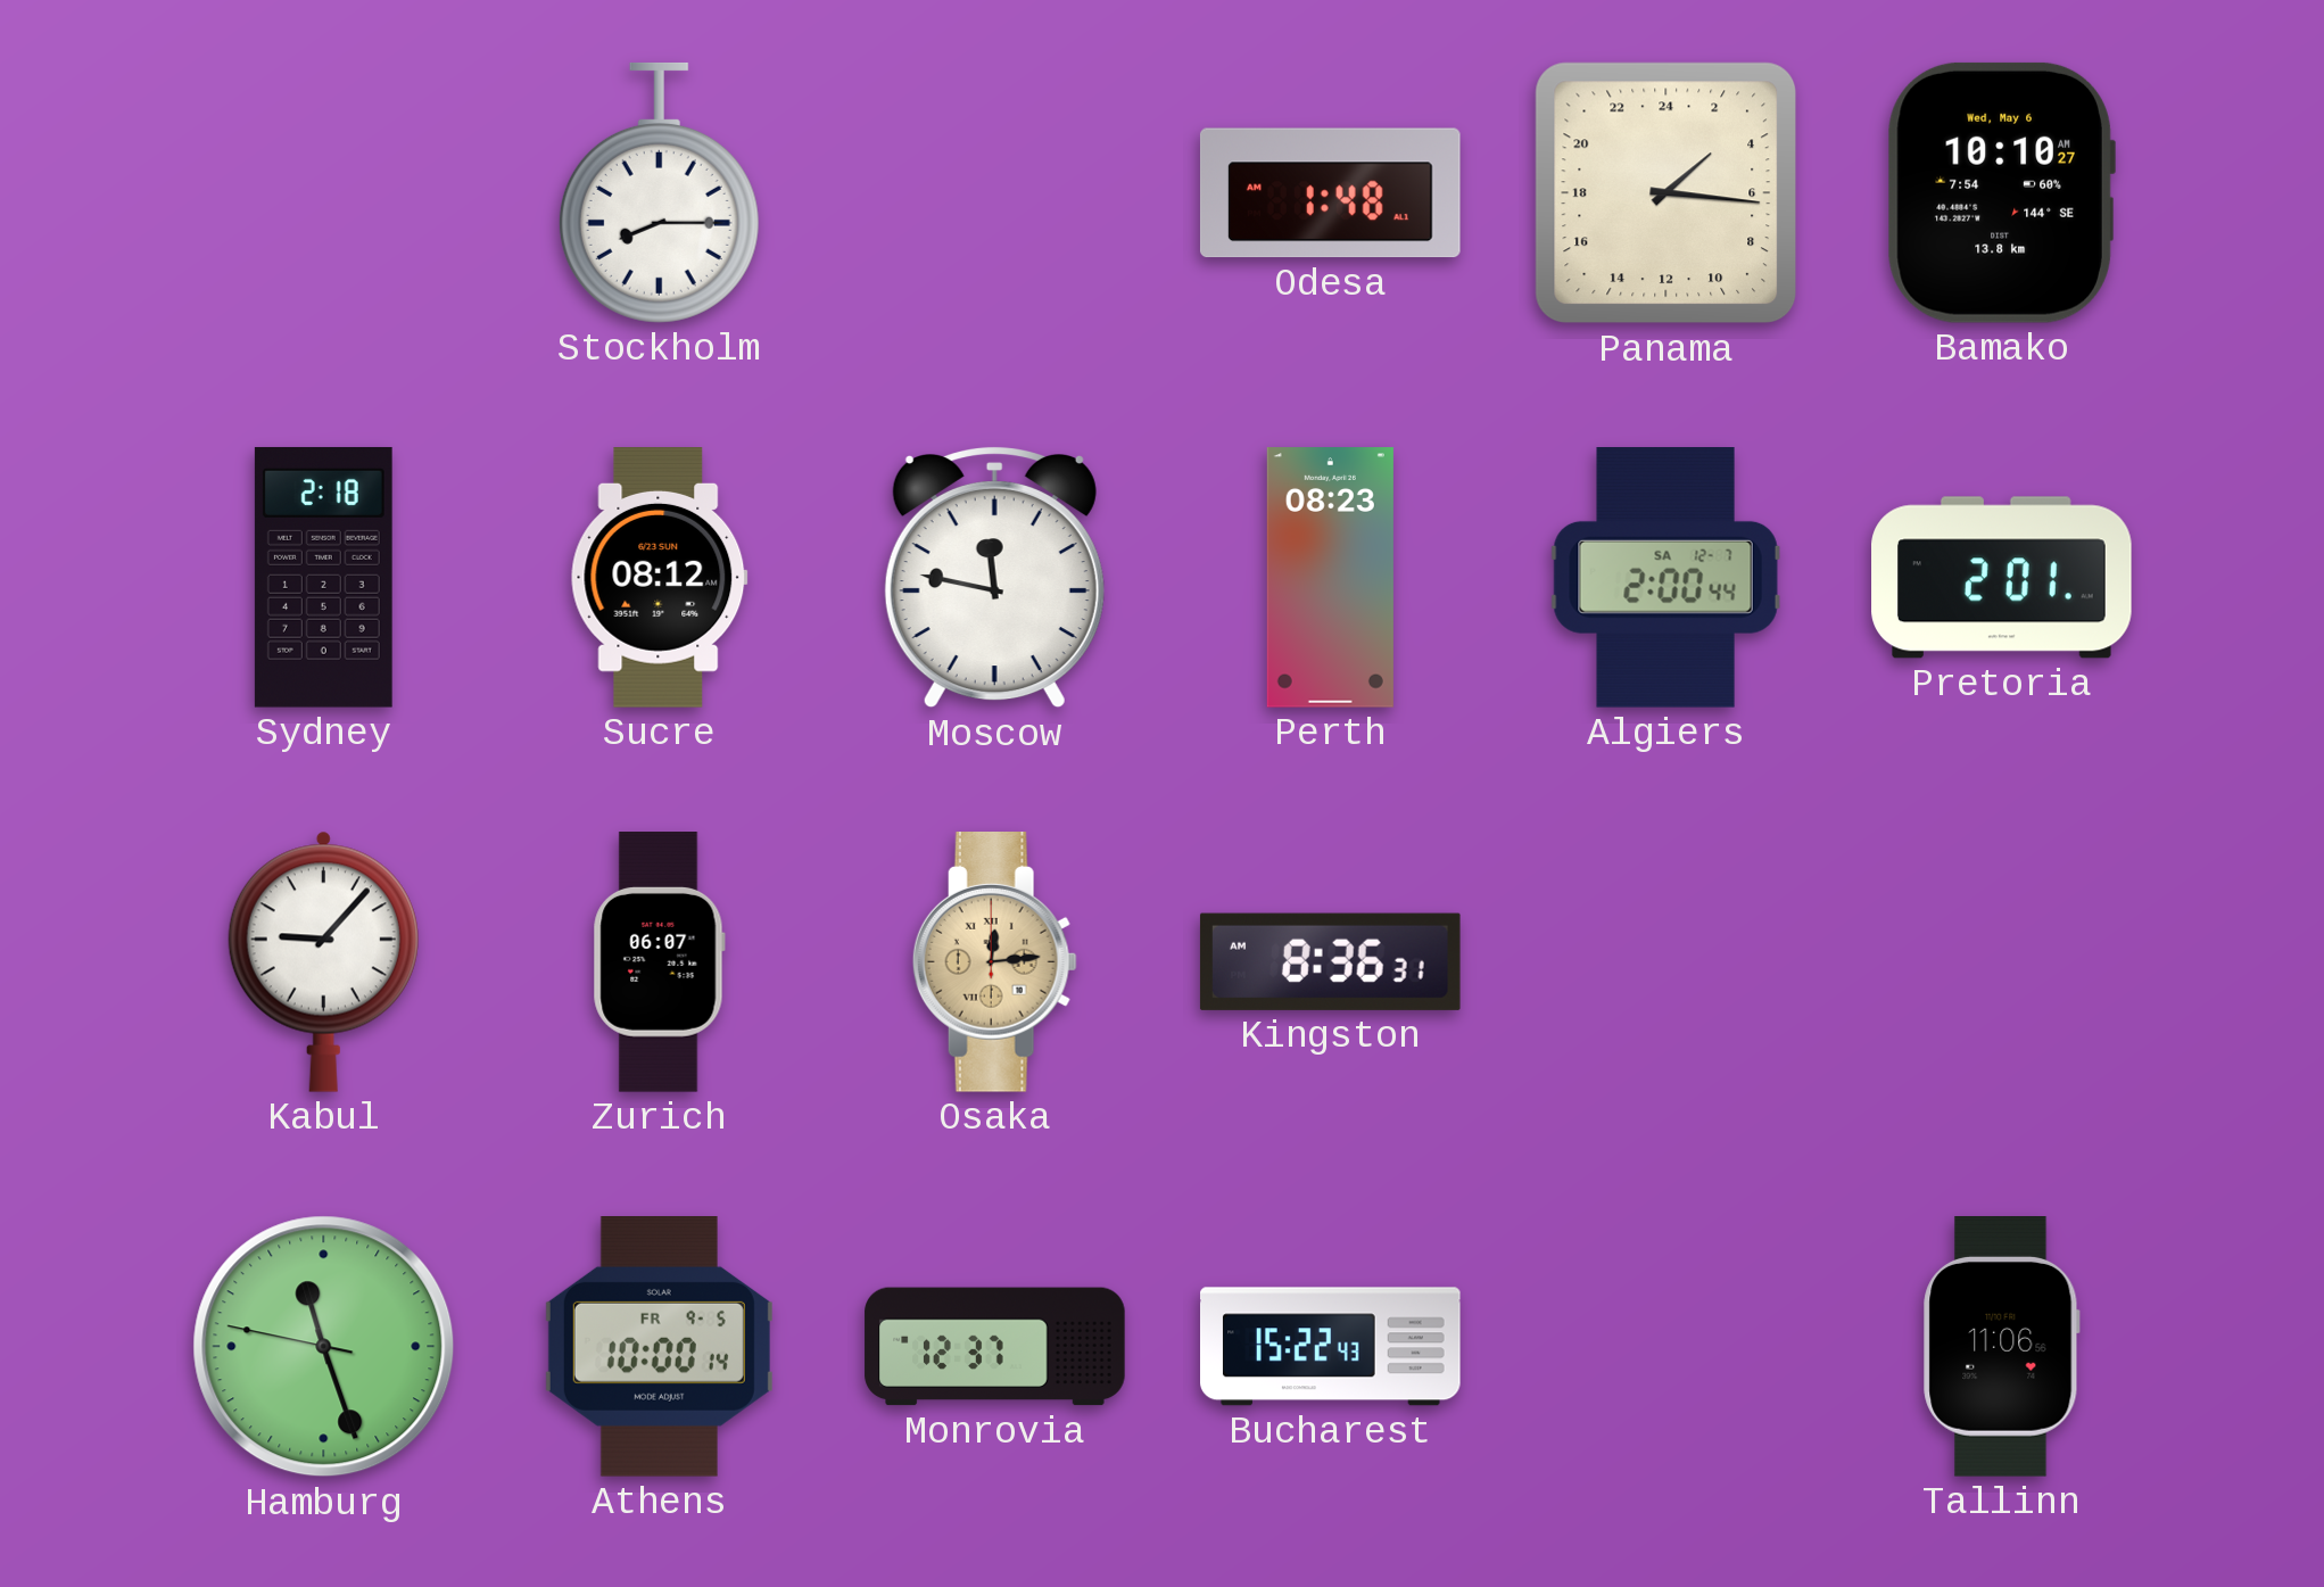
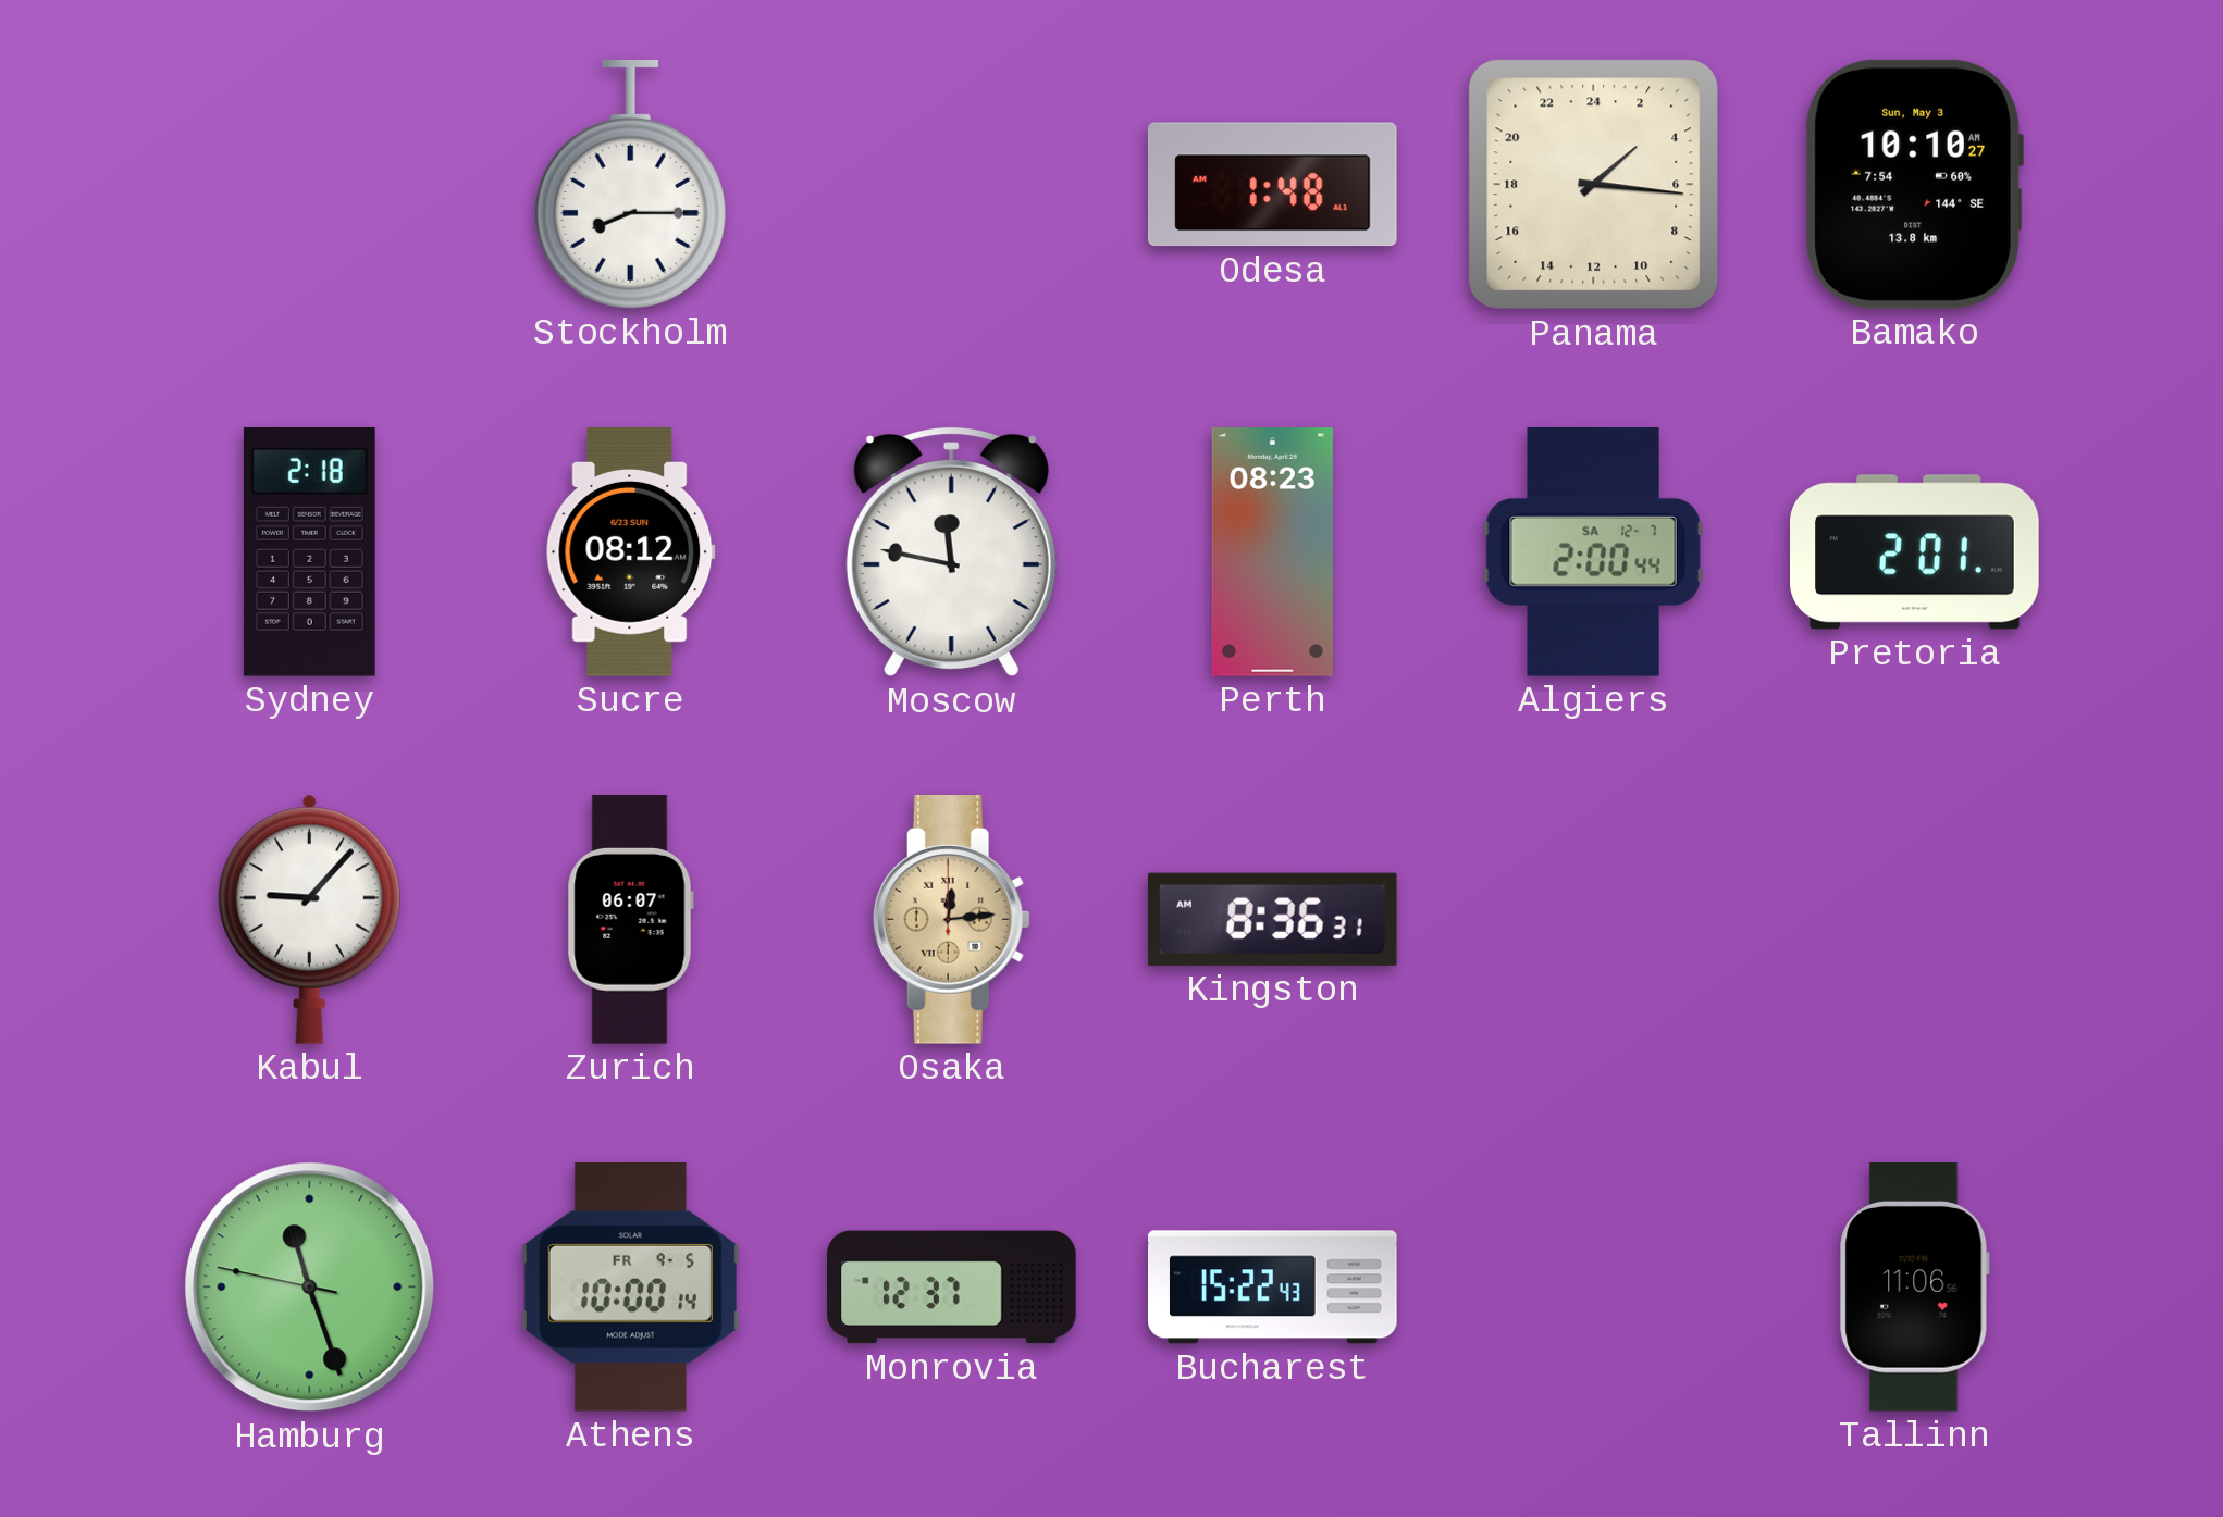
Bamako date: Wed, May 6 -> Sun, May 3
